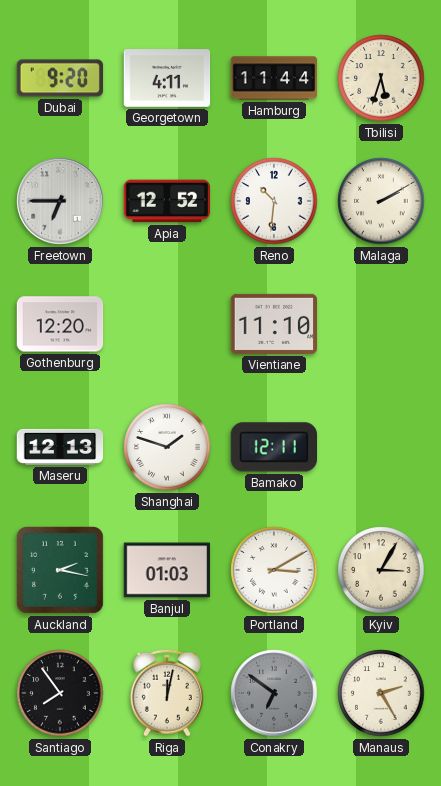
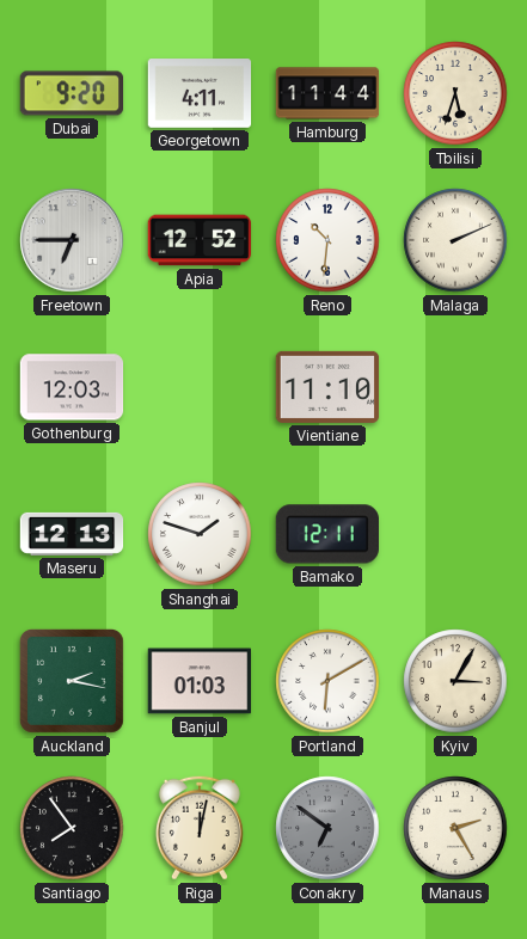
Malaga: 2:10 -> 2:11
Gothenburg: 12:20 -> 12:03
Portland: 3:10 -> 6:10
